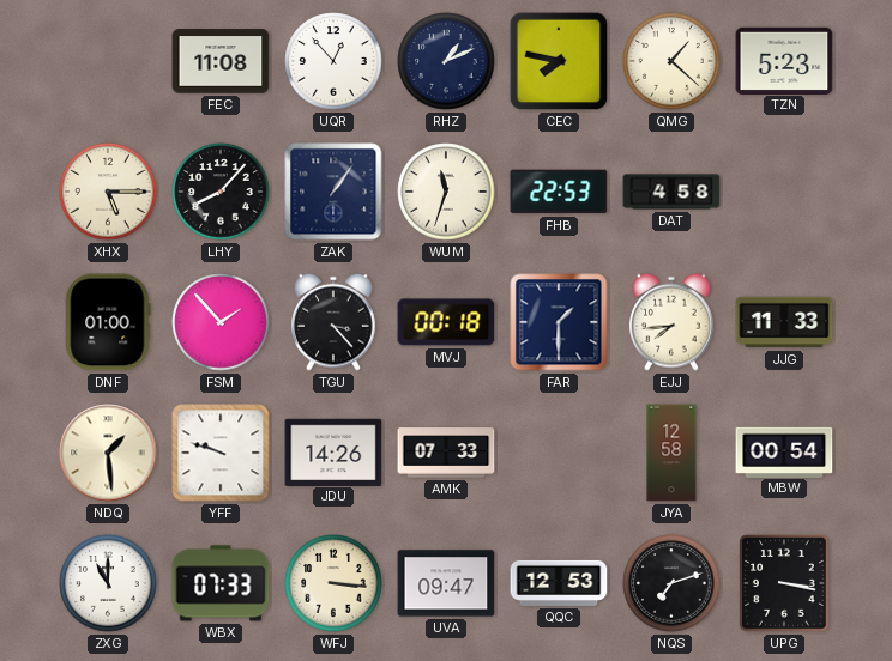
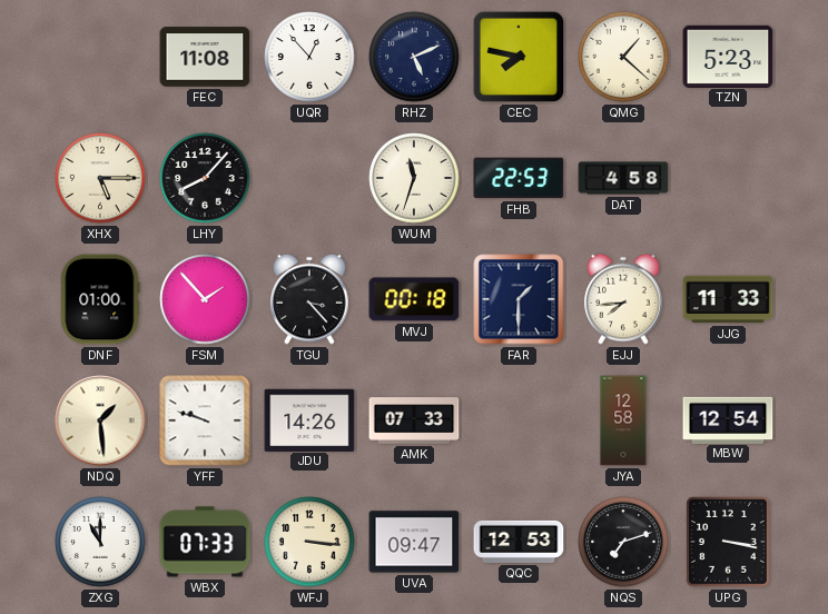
RHZ: 1:11 -> 5:11
ZAK: 1:06 -> none
MBW: 00:54 -> 12:54
